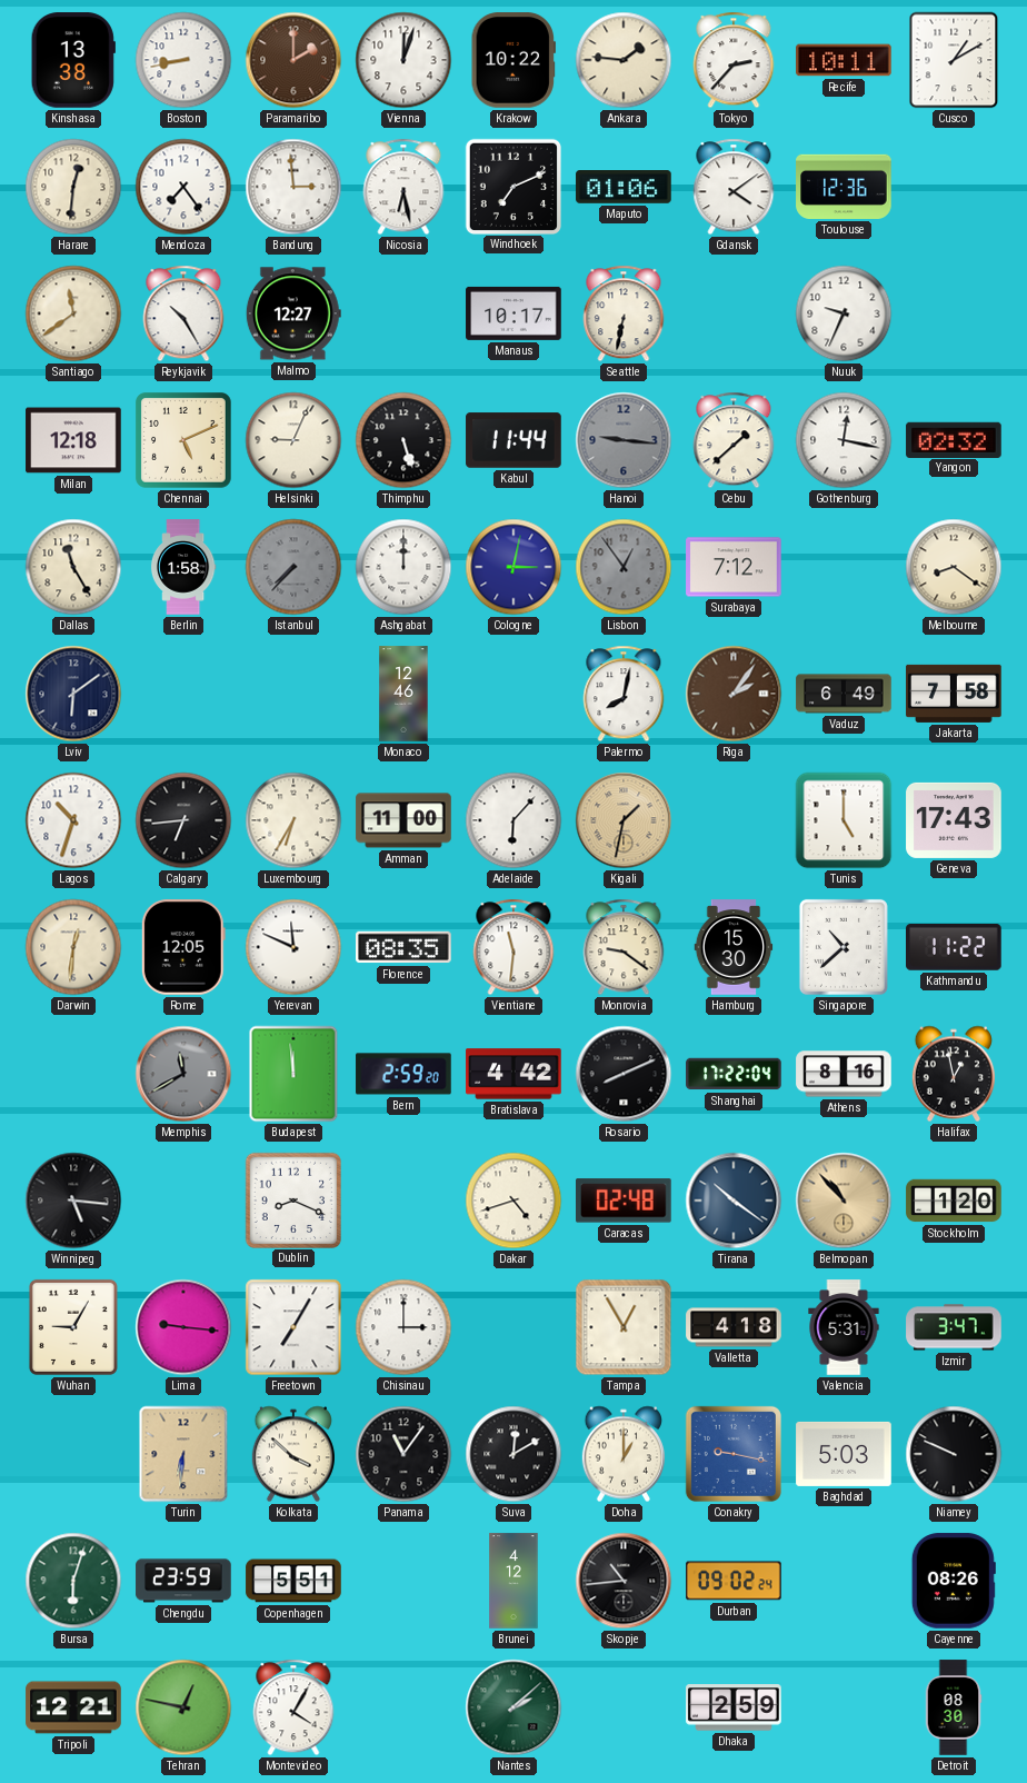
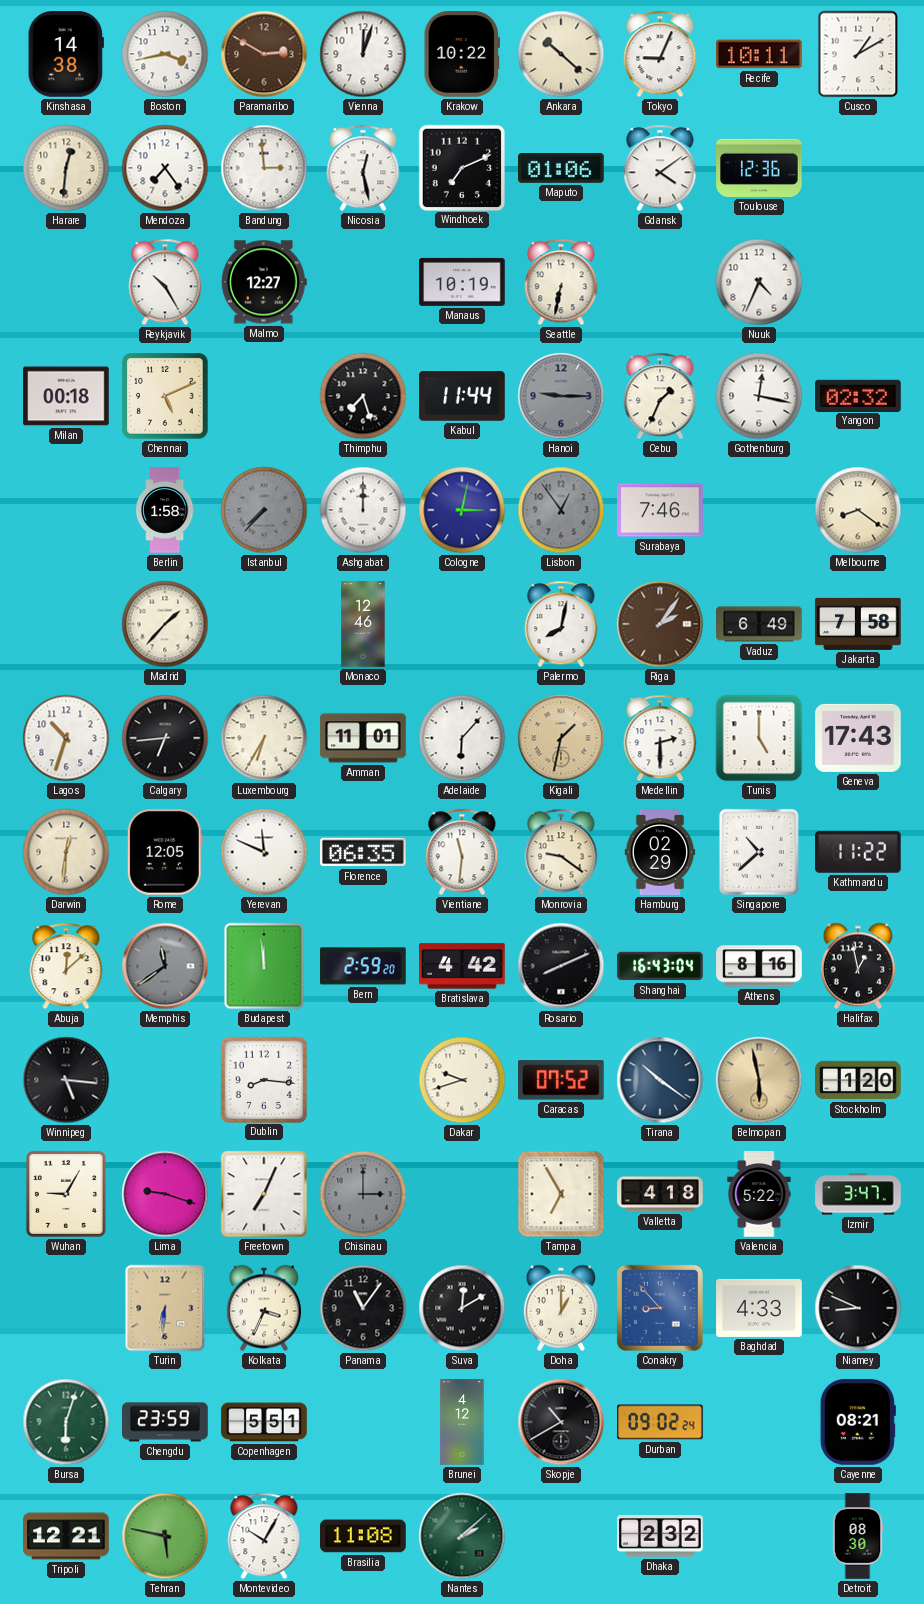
Kinshasa: 13:38 -> 14:38
Boston: 8:43 -> 3:43
Paramaribo: 2:00 -> 2:50
Ankara: 1:46 -> 10:22
Tokyo: 2:37 -> 9:04
Nicosia: 6:28 -> 12:28
Santiago: 11:39 -> none
Manaus: 10:17 -> 10:19
Nuuk: 9:34 -> 4:34
Milan: 12:18 -> 00:18
Helsinki: 9:04 -> none
Thimphu: 5:27 -> 7:27
Hanoi: 9:16 -> 9:15
Cebu: 1:38 -> 1:34
Dallas: 11:25 -> none
Surabaya: 7:12 -> 7:46
Lviv: 6:09 -> none
Madrid: none -> 1:37
Amman: 11:00 -> 11:01
Medellin: none -> 2:30
Florence: 08:35 -> 06:35
Hamburg: 15:30 -> 02:29
Abuja: none -> 12:08
Memphis: 11:40 -> 11:39
Shanghai: 17:22 -> 16:43
Dublin: 8:19 -> 8:16
Dakar: 4:42 -> 9:42
Caracas: 02:48 -> 07:52
Belmopan: 10:53 -> 5:58
Lima: 9:16 -> 9:18
Freetown: 7:05 -> 7:04
Chisinau dial: white -> grey
Tampa: 12:55 -> 6:55
Valencia: 5:31 -> 5:22
Kolkata: 3:52 -> 3:34
Conakry: 9:17 -> 8:53
Baghdad: 5:03 -> 4:33
Niamey: 9:49 -> 8:49
Skopje: 10:44 -> 10:40
Cayenne: 08:26 -> 08:21
Tehran: 12:47 -> 5:47
Montevideo: 4:05 -> 10:05
Brasilia: none -> 11:08
Dhaka: 2:59 -> 2:32
